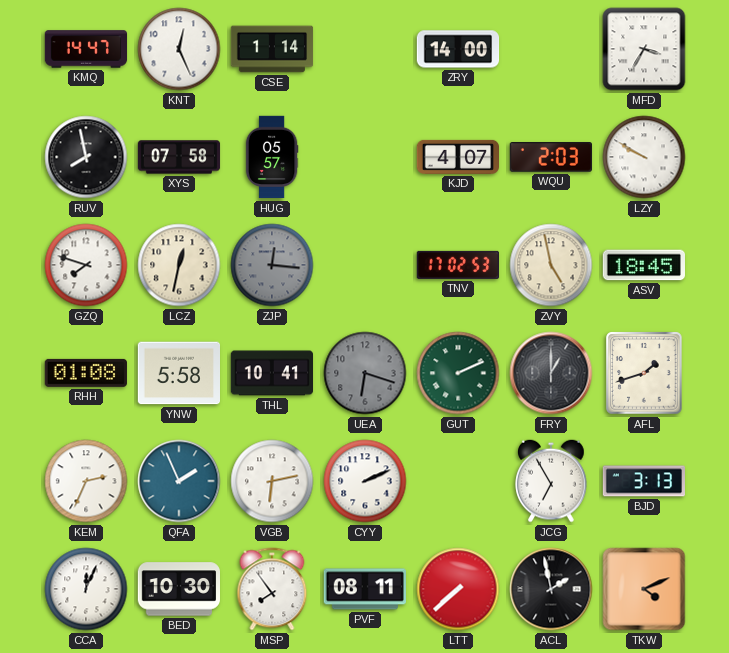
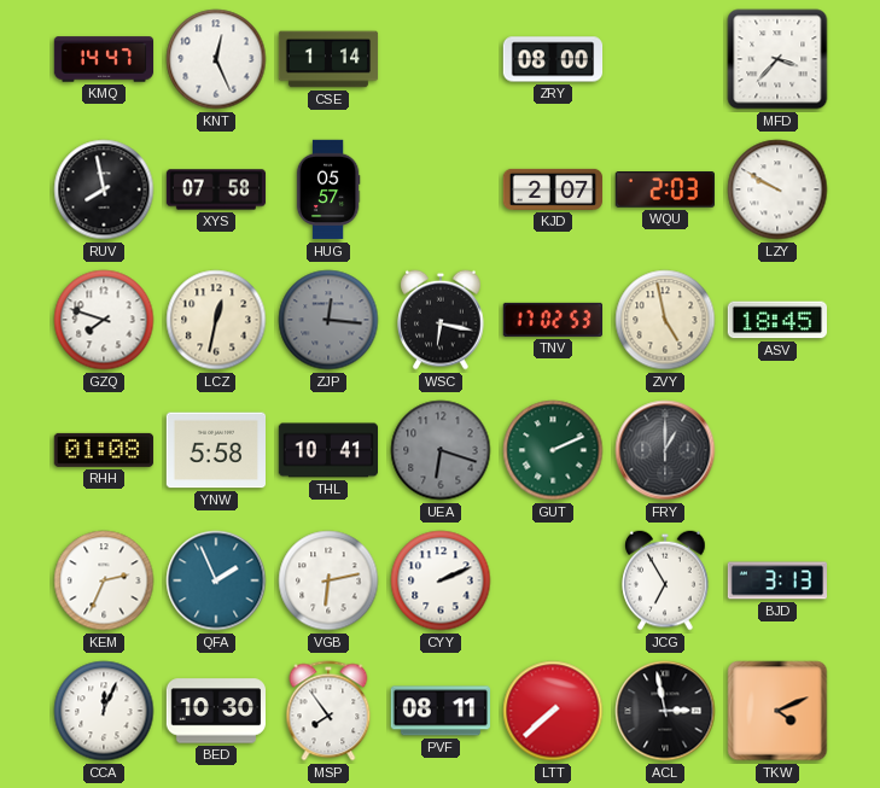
ZRY: 14:00 -> 08:00
MFD: 3:35 -> 3:37
KJD: 4:07 -> 2:07
WSC: none -> 6:17
AFL: 1:42 -> none
ACL: 1:58 -> 2:58
